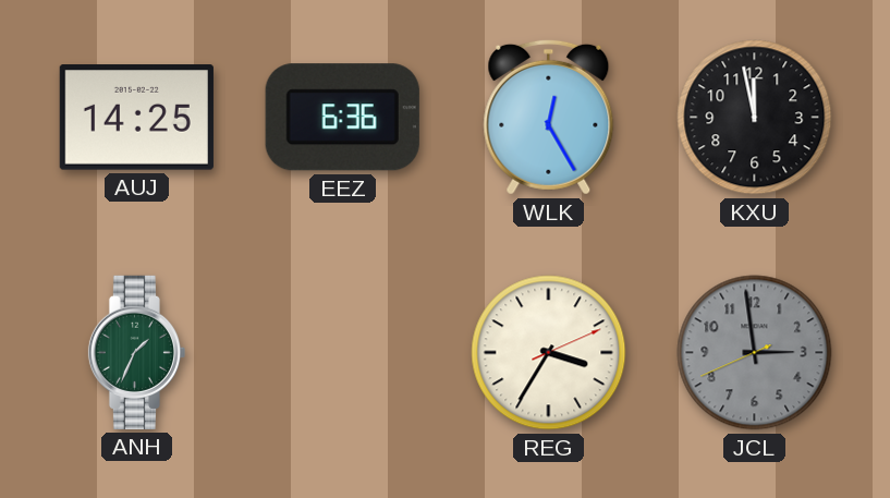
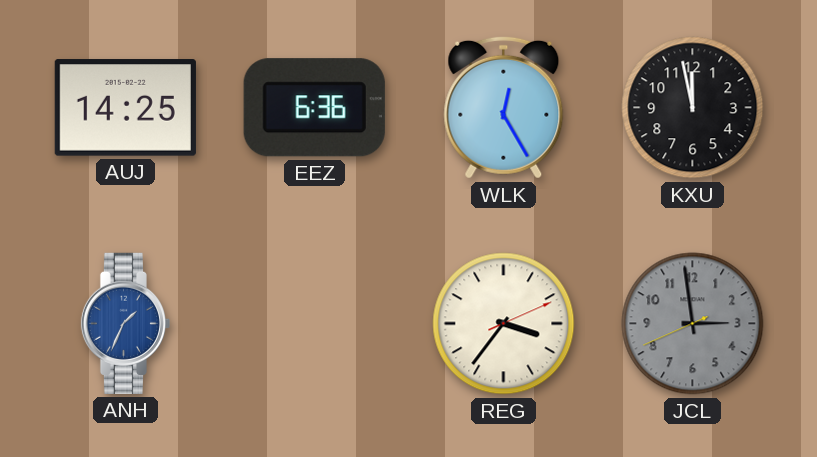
ANH dial: green -> blue
REG: 3:35 -> 3:36
